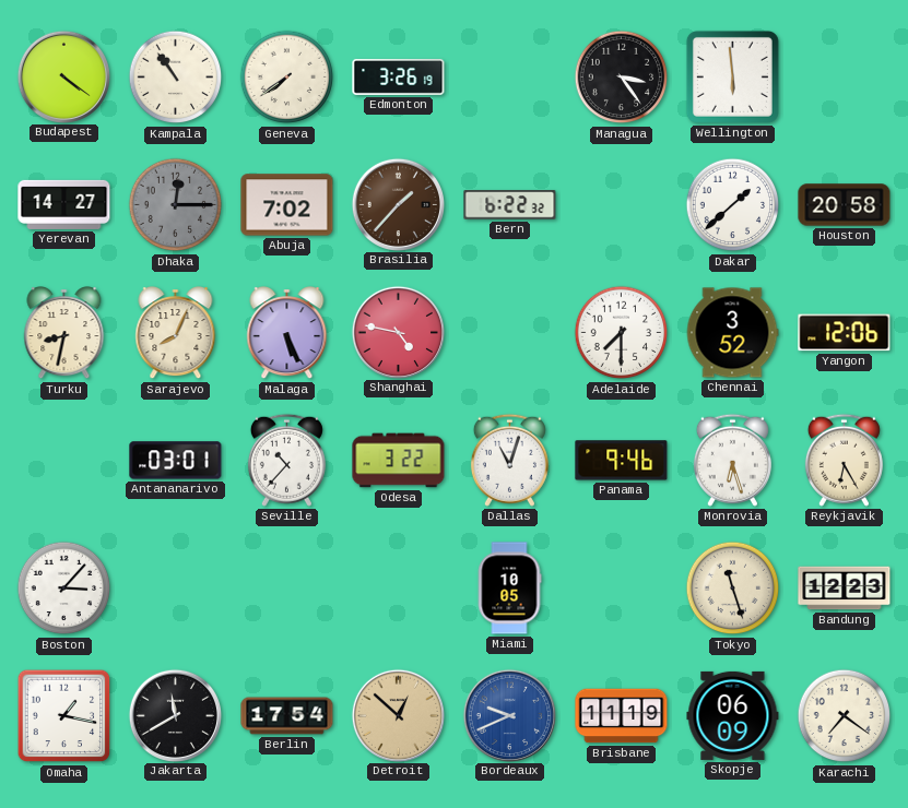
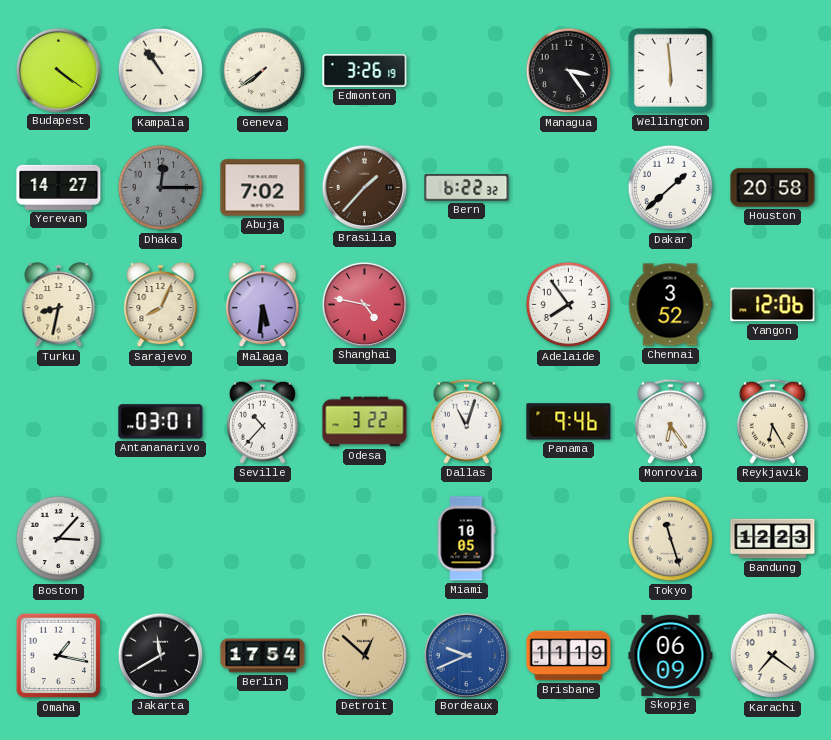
Malaga: 5:26 -> 5:31
Adelaide: 7:30 -> 7:54
Monrovia: 6:27 -> 6:24
